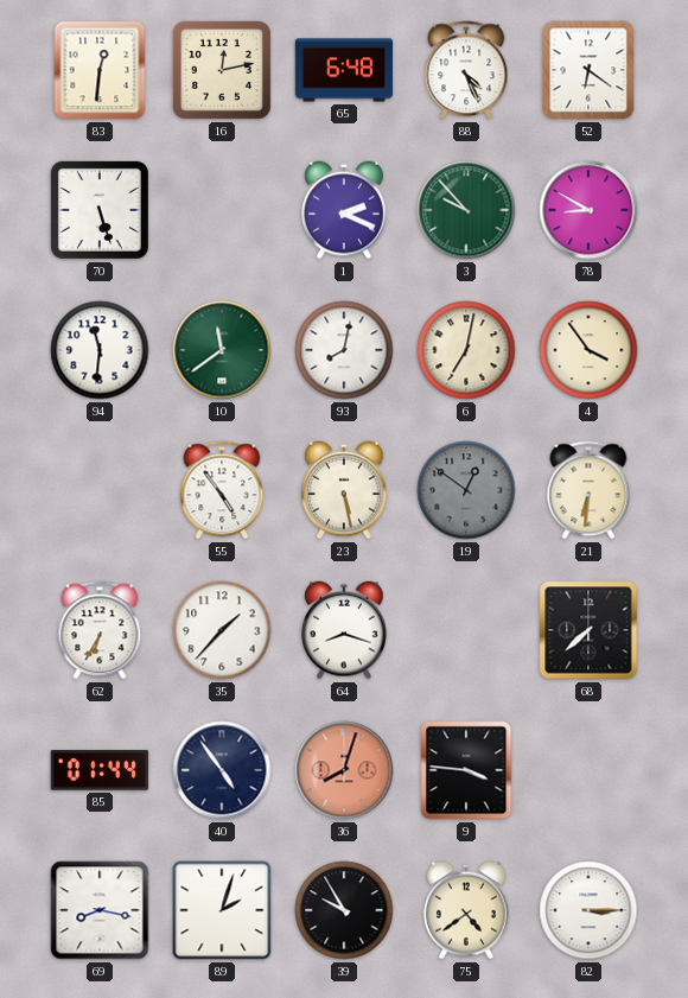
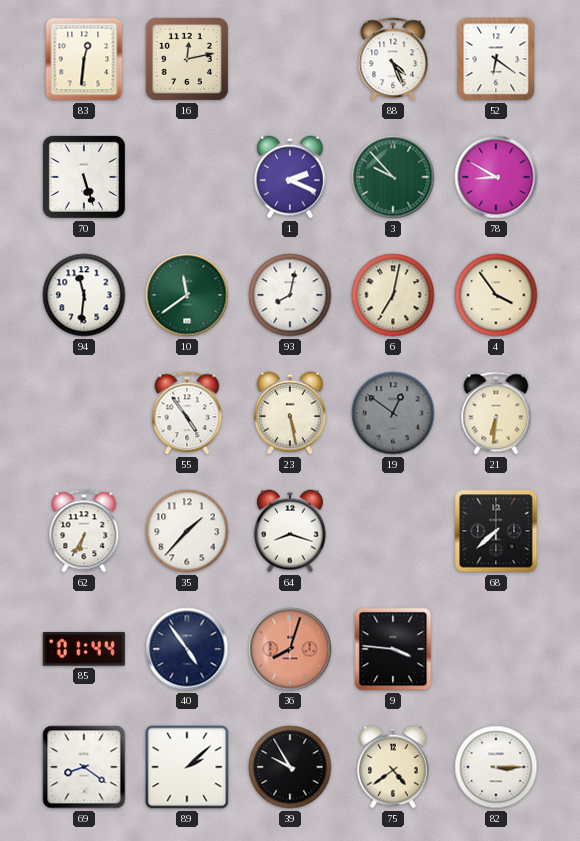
65: 6:48 -> none
69: 8:17 -> 8:21
89: 2:03 -> 2:08
